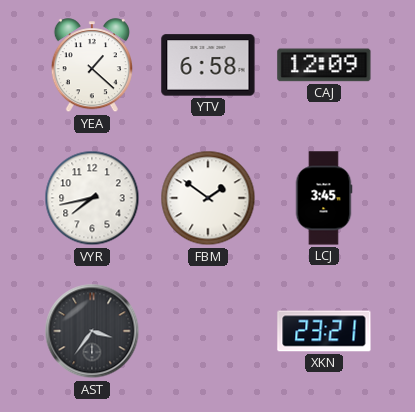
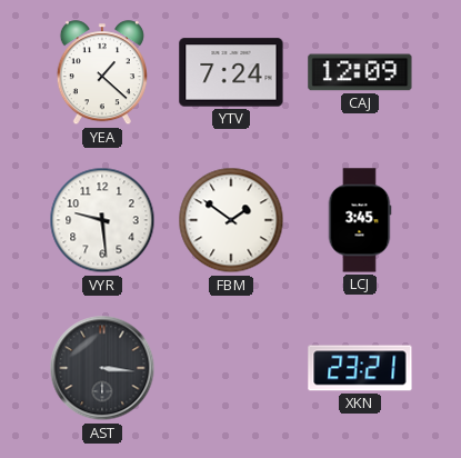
YTV: 6:58 -> 7:24
VYR: 7:43 -> 9:29
AST: 3:36 -> 3:16
